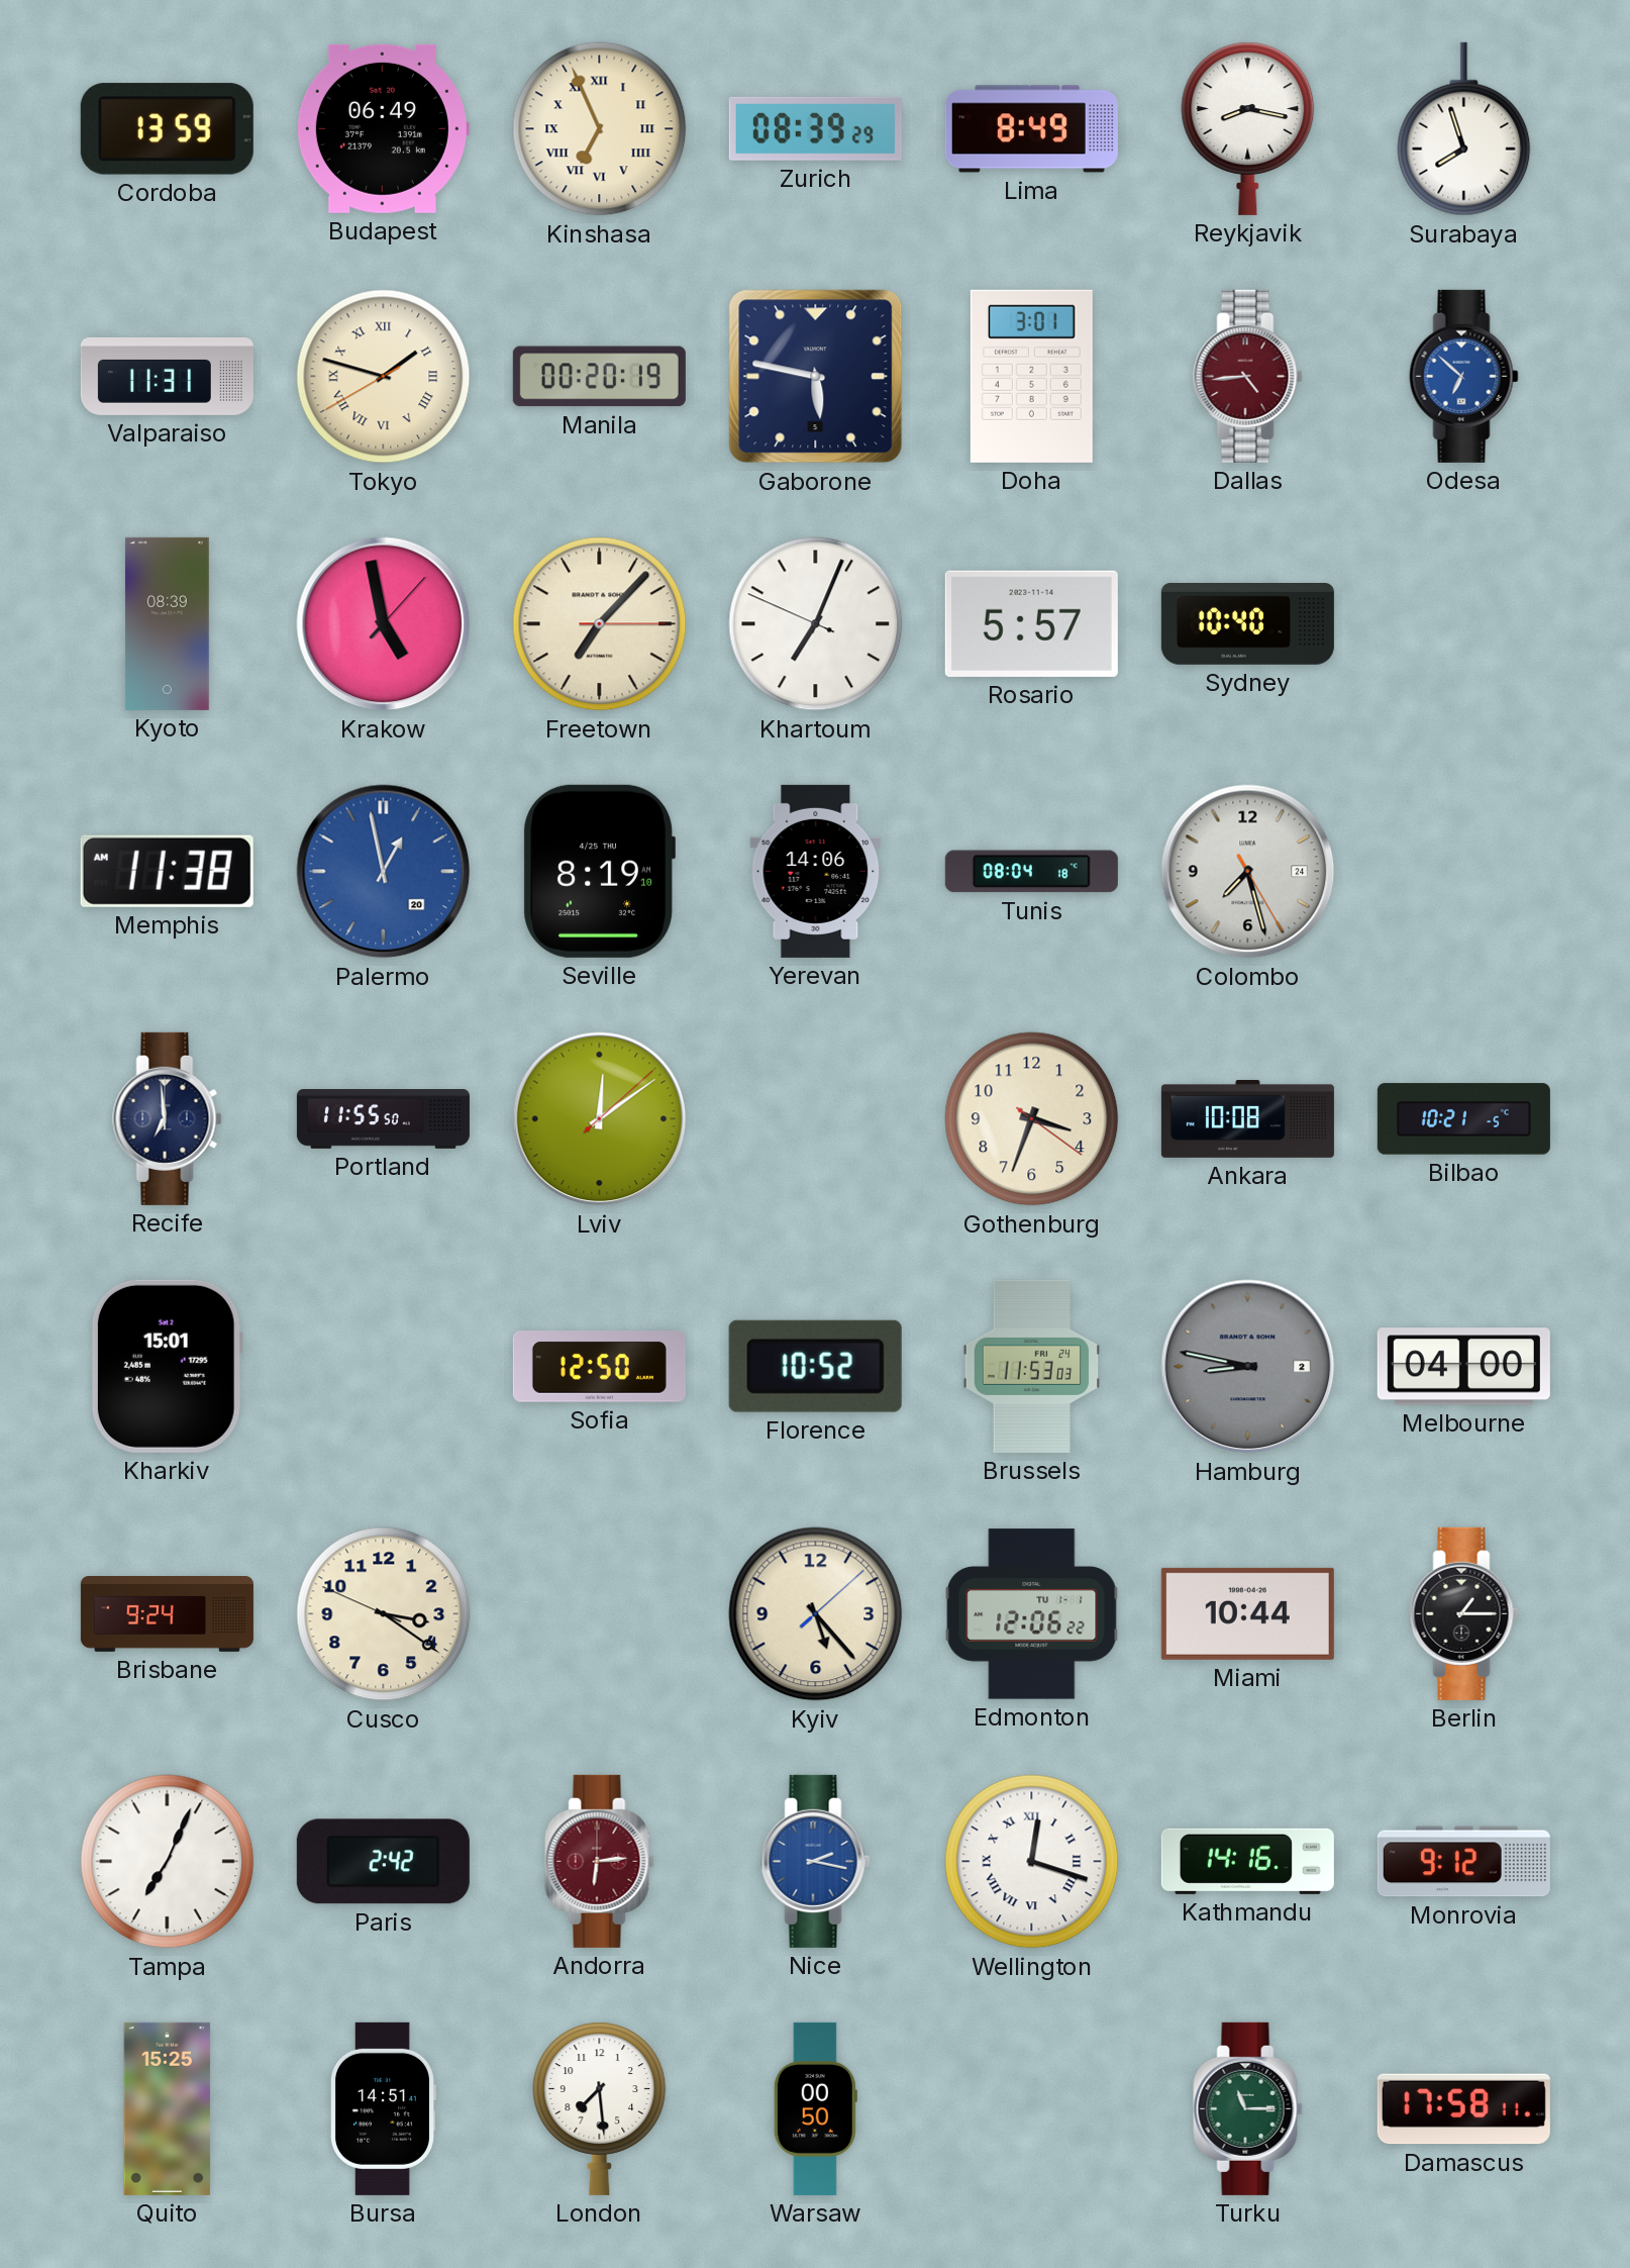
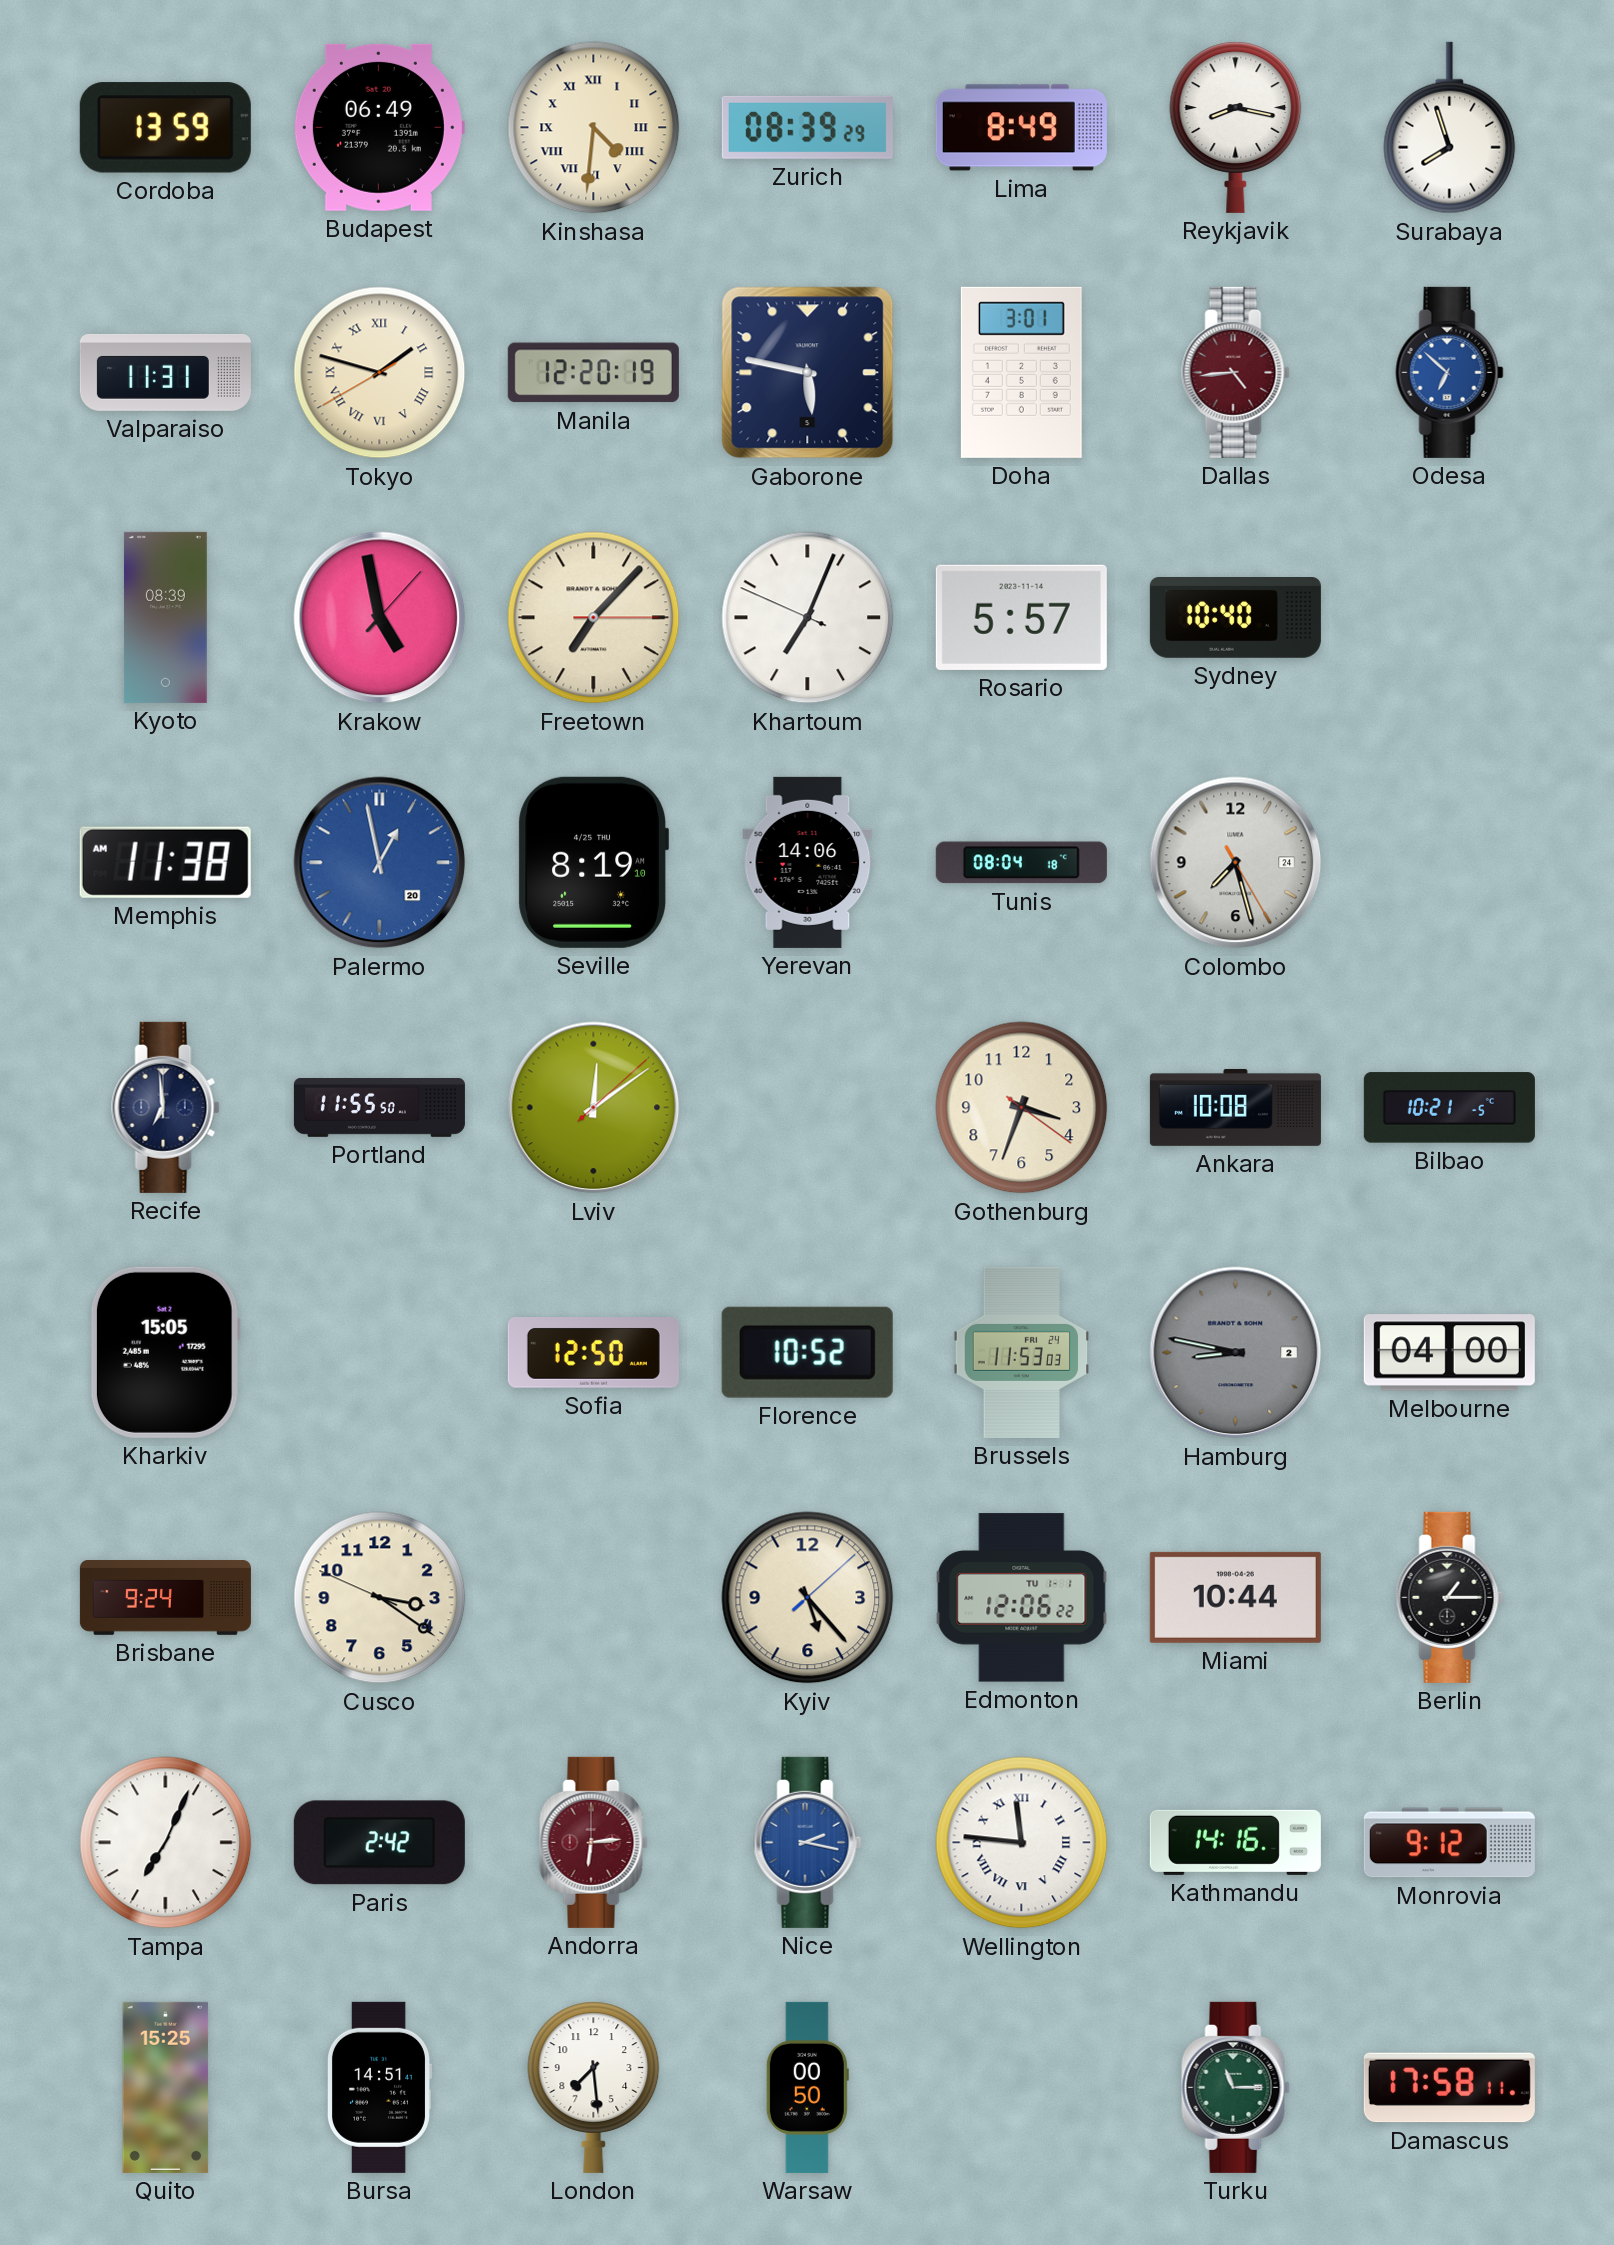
Kinshasa: 6:56 -> 4:31
Manila: 00:20 -> 12:20
Kharkiv: 15:01 -> 15:05
Wellington: 12:18 -> 11:46
